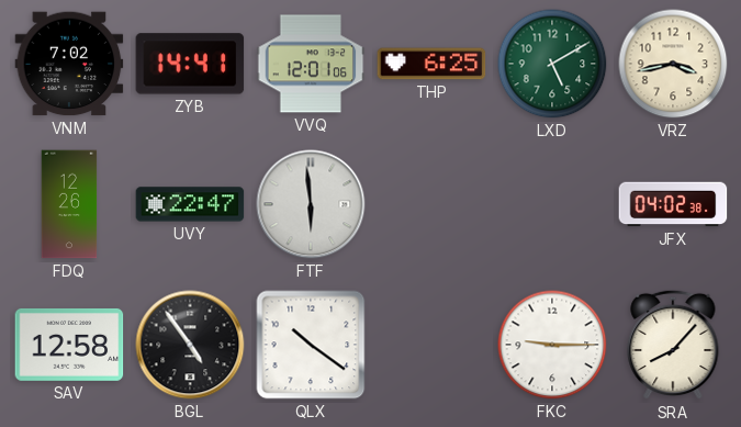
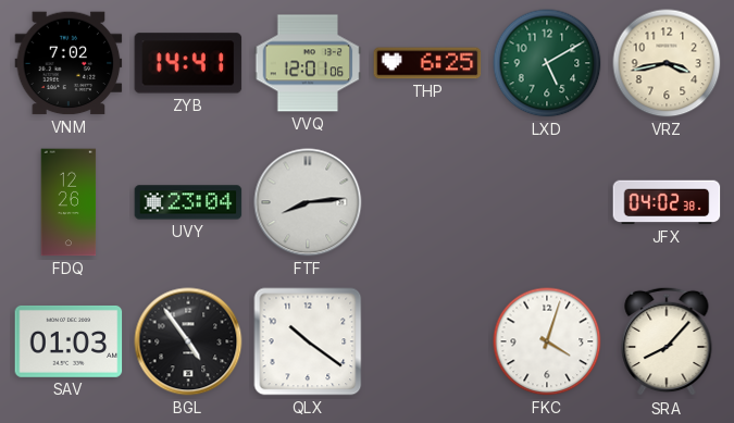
UVY: 22:47 -> 23:04
FTF: 5:59 -> 8:14
SAV: 12:58 -> 01:03
FKC: 9:15 -> 4:03
